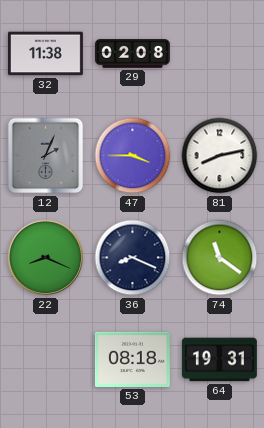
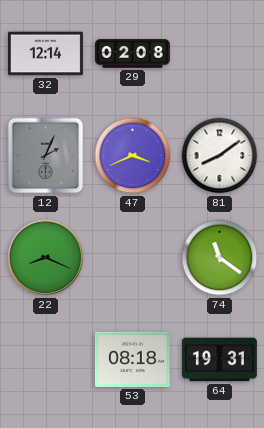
32: 11:38 -> 12:14
47: 3:45 -> 3:41
81: 8:13 -> 8:09
36: 8:19 -> none
